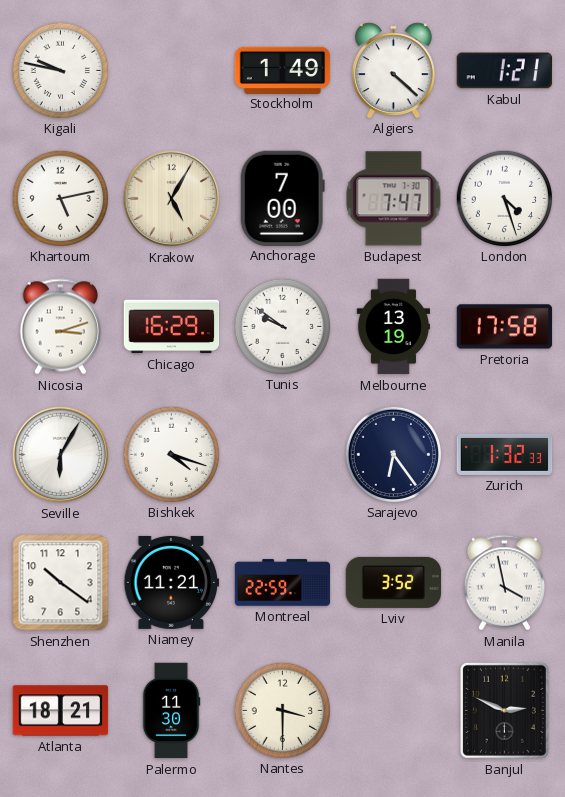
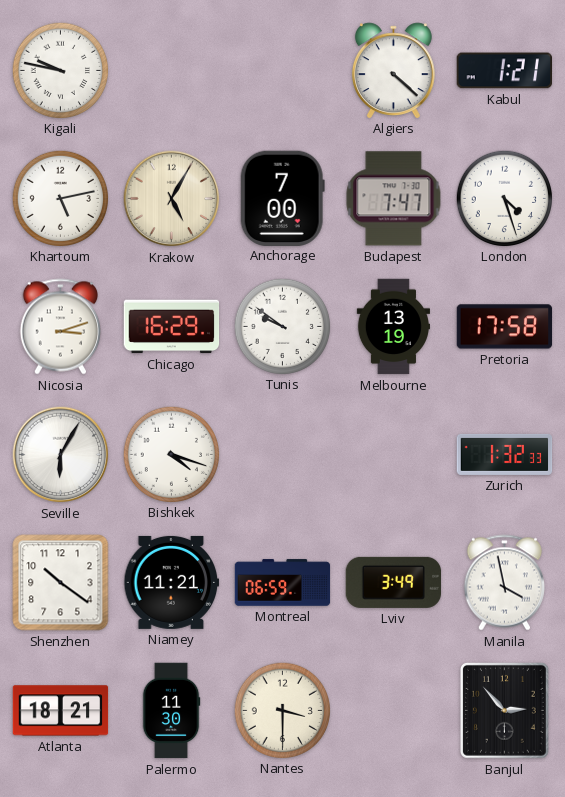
Stockholm: 1:49 -> none
Sarajevo: 6:24 -> none
Montreal: 22:59 -> 06:59
Lviv: 3:52 -> 3:49
Banjul: 2:49 -> 2:53
